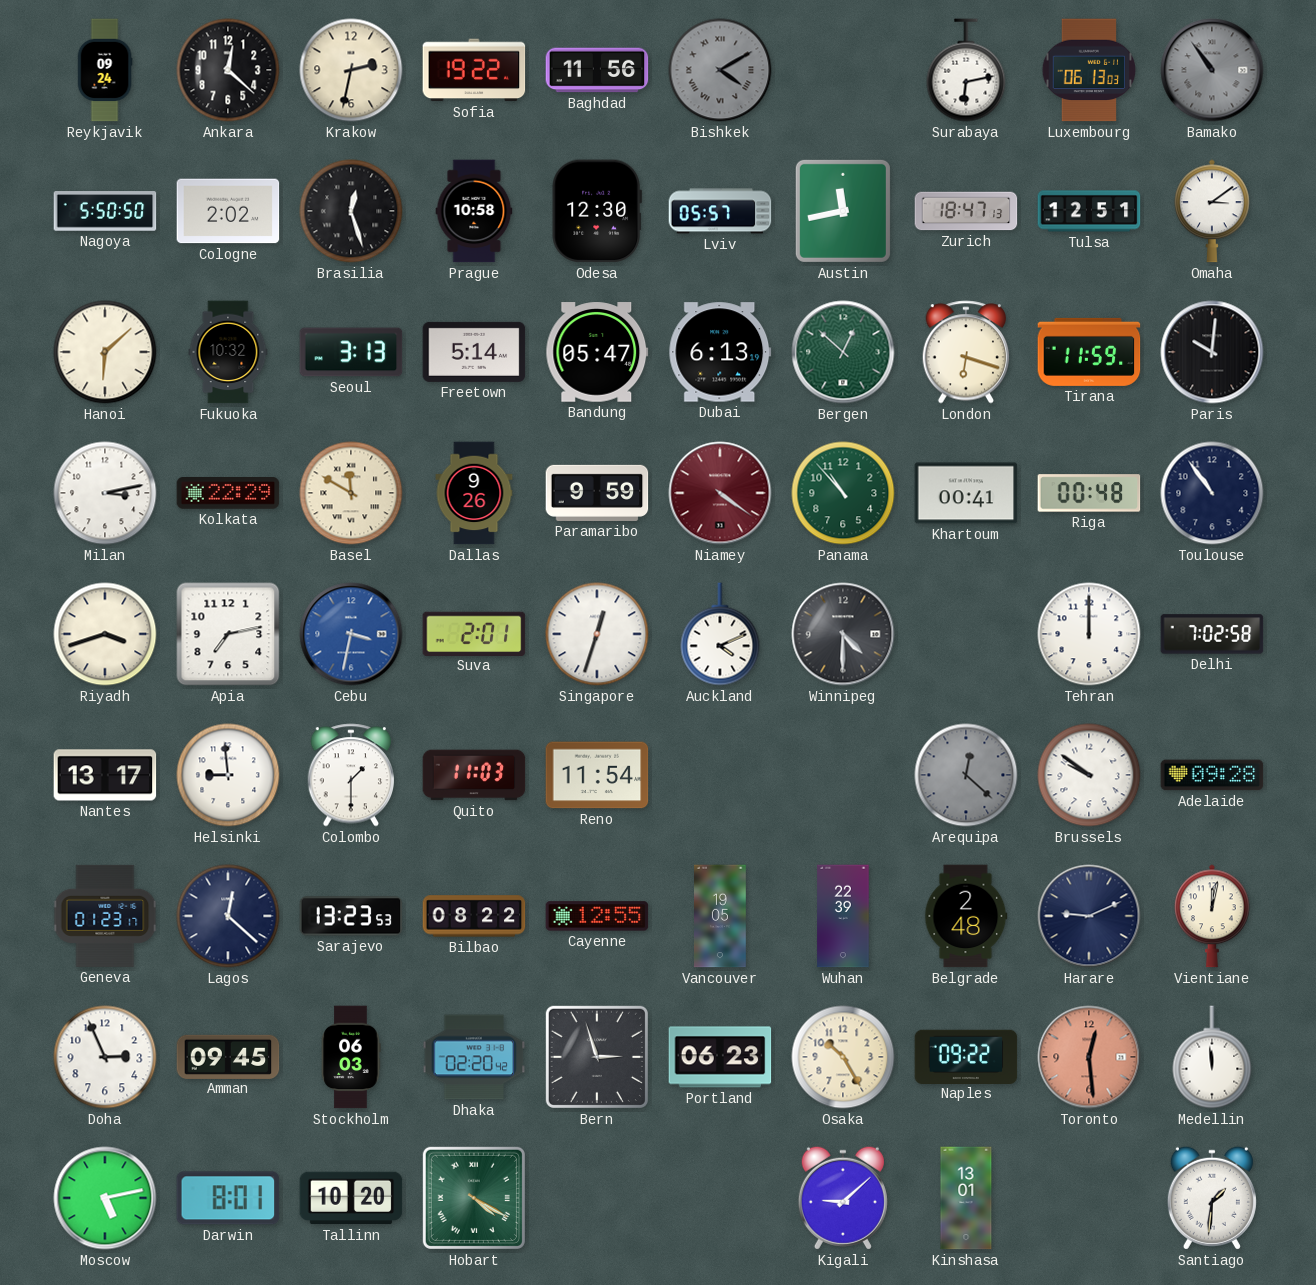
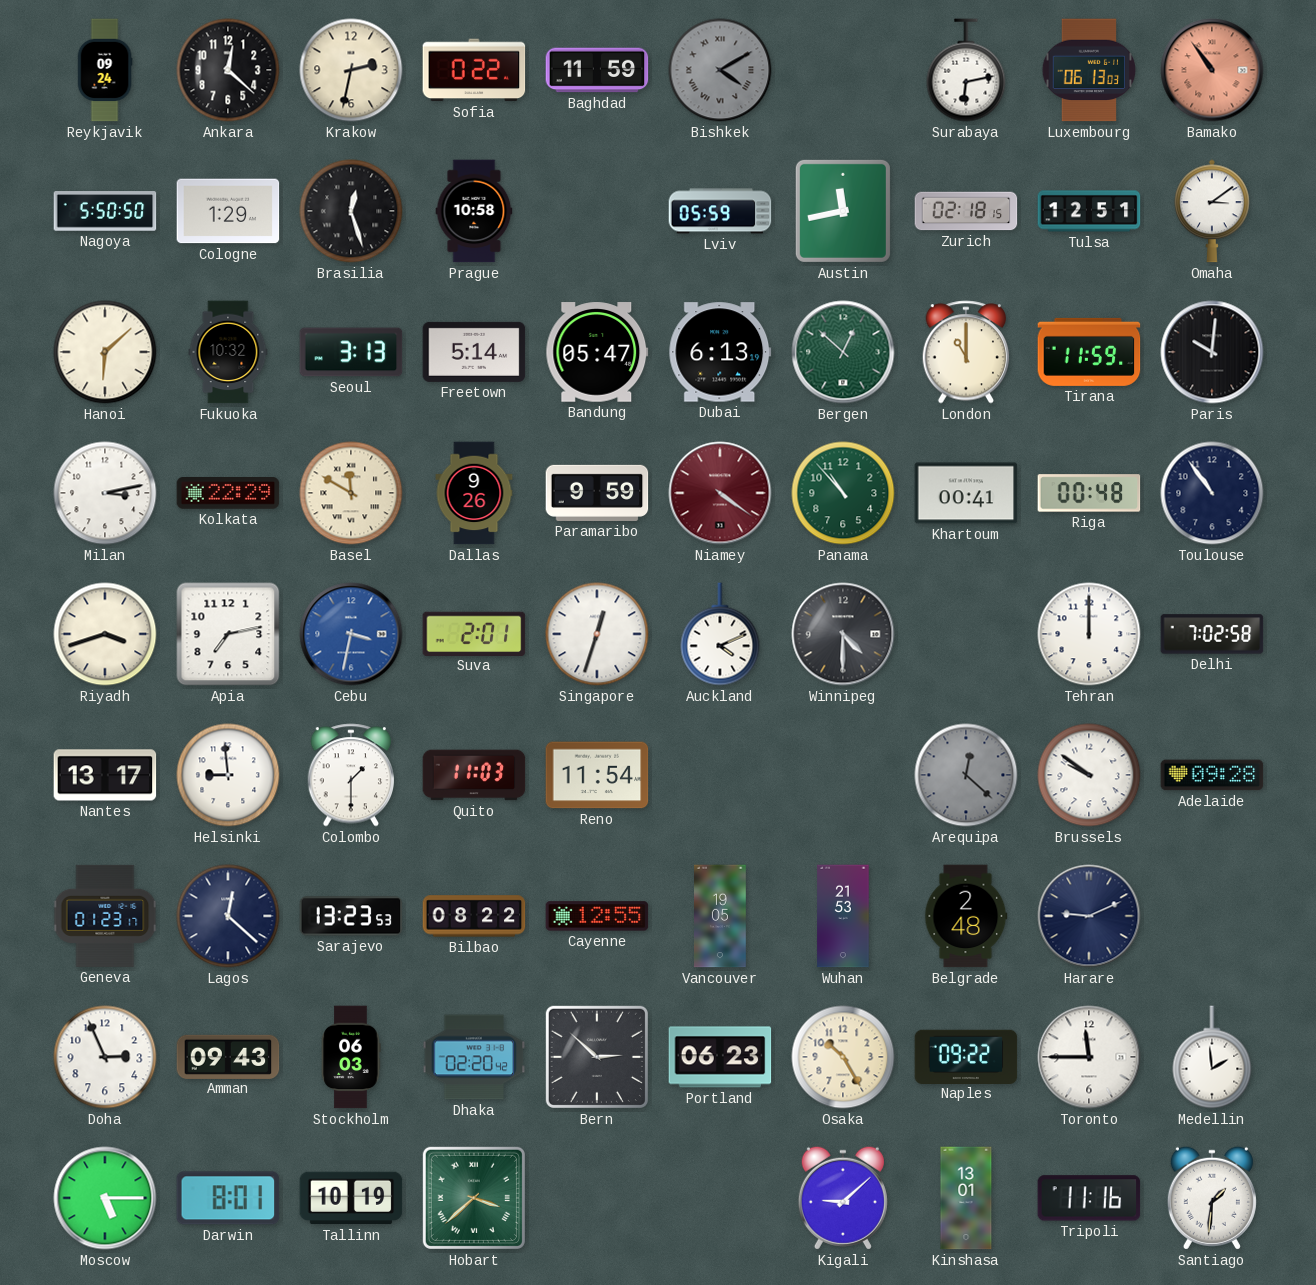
Sofia: 19:22 -> 0:22
Baghdad: 11:56 -> 11:59
Bamako dial: grey -> salmon
Cologne: 2:02 -> 1:29
Odesa: 12:30 -> none
Lviv: 05:57 -> 05:59
Zurich: 18:47 -> 02:18
London: 6:18 -> 11:00
Wuhan: 22:39 -> 21:53
Vientiane: 12:02 -> none
Amman: 09:45 -> 09:43
Bern: 2:57 -> 2:52
Toronto: 12:29 -> 11:45
Toronto dial: salmon -> white
Medellin: 11:59 -> 1:59
Moscow: 5:13 -> 5:15
Tallinn: 10:20 -> 10:19
Hobart: 4:20 -> 3:38
Tripoli: none -> 11:16
